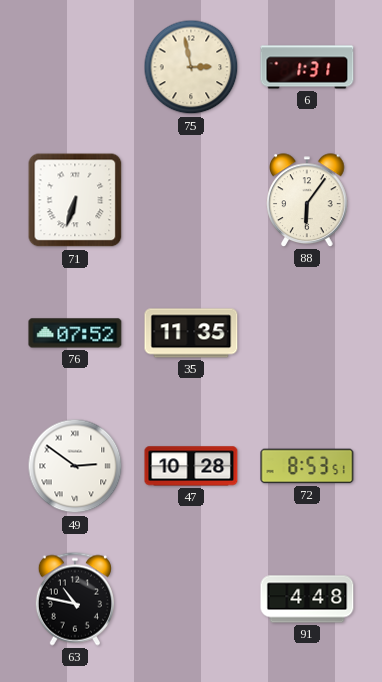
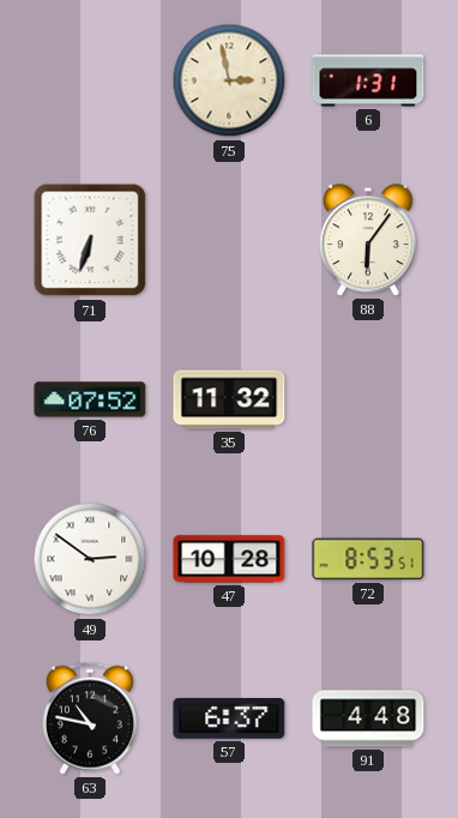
35: 11:35 -> 11:32
57: none -> 6:37
